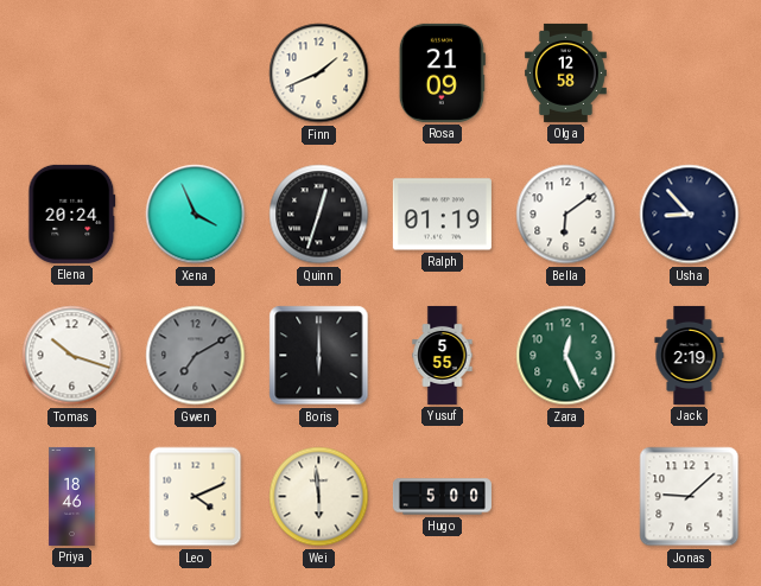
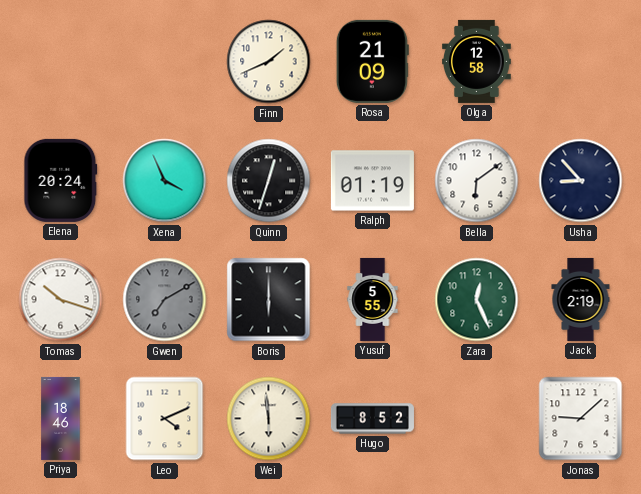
Hugo: 5:00 -> 8:52
